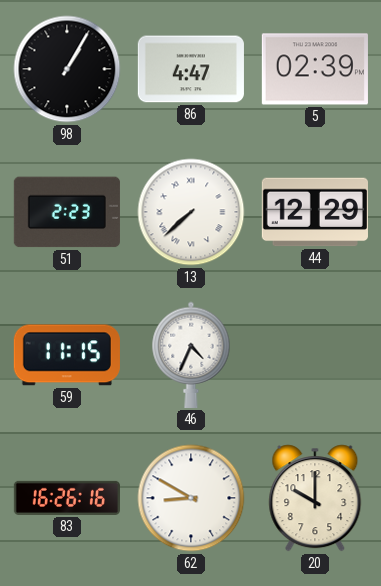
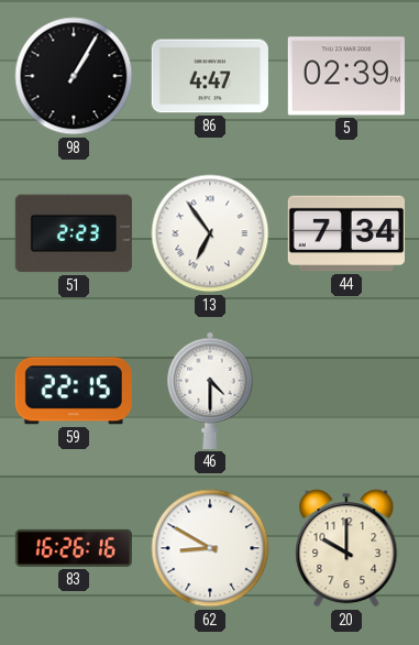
13: 7:38 -> 6:54
44: 12:29 -> 7:34
59: 11:15 -> 22:15
46: 4:34 -> 4:30
